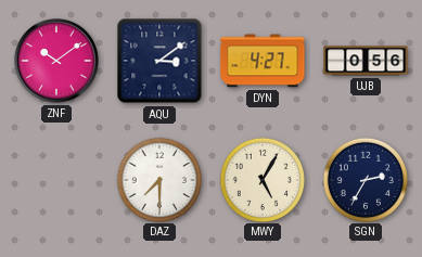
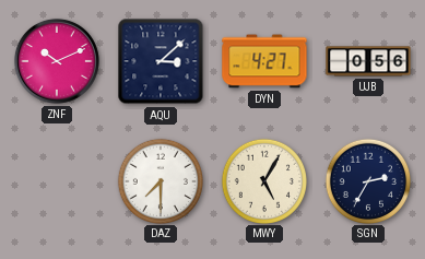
ZNF: 10:09 -> 10:11
AQU: 3:09 -> 3:08
